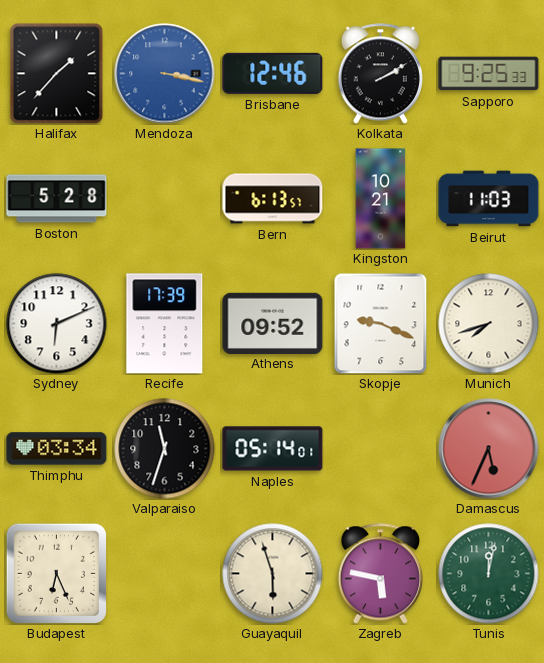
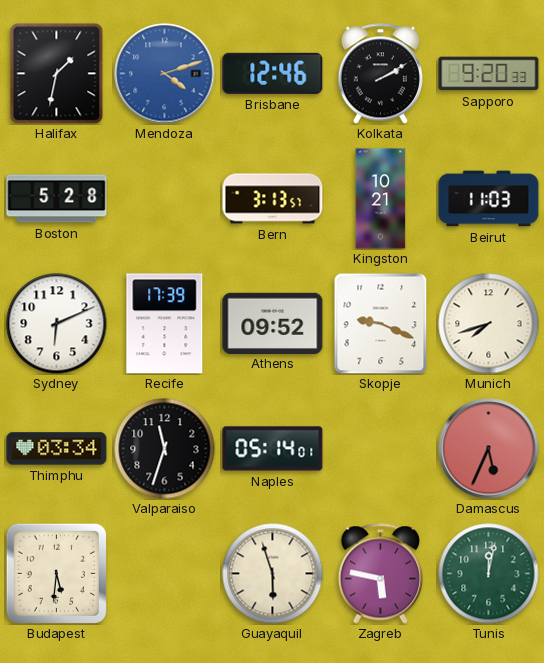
Halifax: 1:37 -> 1:32
Mendoza: 3:17 -> 4:12
Sapporo: 9:25 -> 9:20
Bern: 6:13 -> 3:13
Budapest: 6:26 -> 5:31
